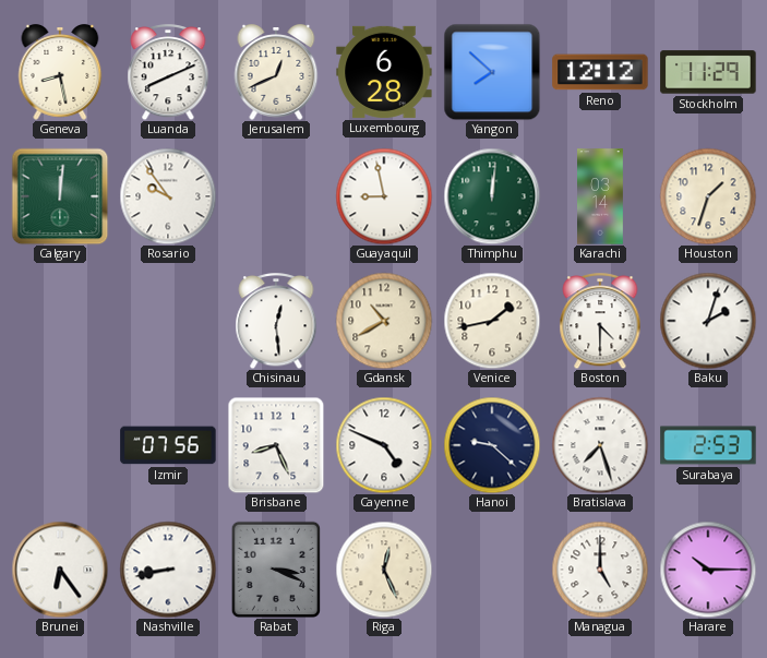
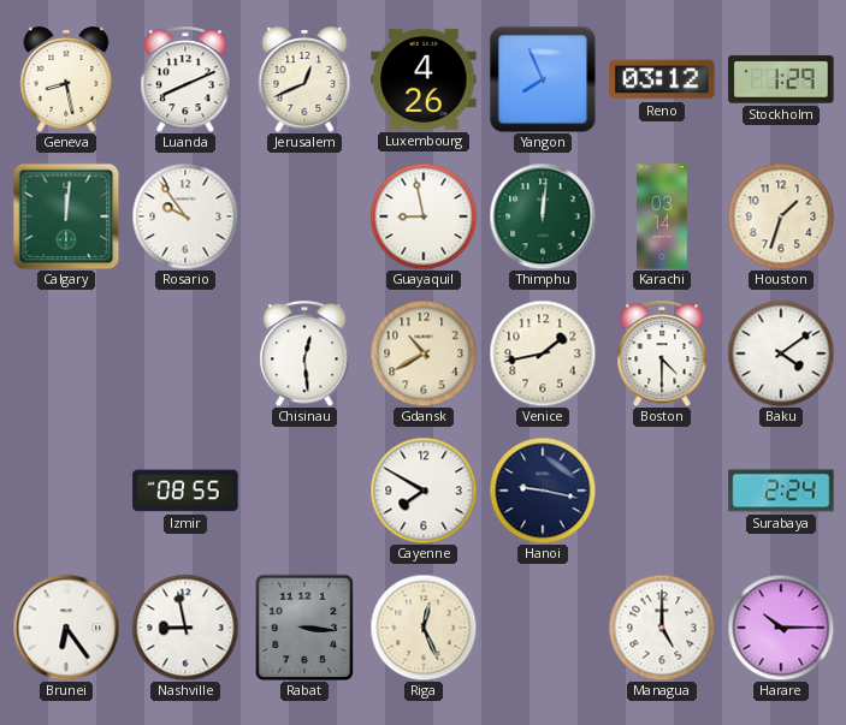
Luxembourg: 6:28 -> 4:26
Yangon: 7:52 -> 7:56
Reno: 12:12 -> 03:12
Stockholm: 11:29 -> 1:29
Baku: 2:03 -> 4:09
Izmir: 07:56 -> 08:55
Brisbane: 8:26 -> none
Cayenne: 4:49 -> 7:50
Hanoi: 9:22 -> 9:17
Bratislava: 7:27 -> none
Surabaya: 2:53 -> 2:24
Nashville: 8:43 -> 8:58
Rabat: 3:19 -> 3:16
